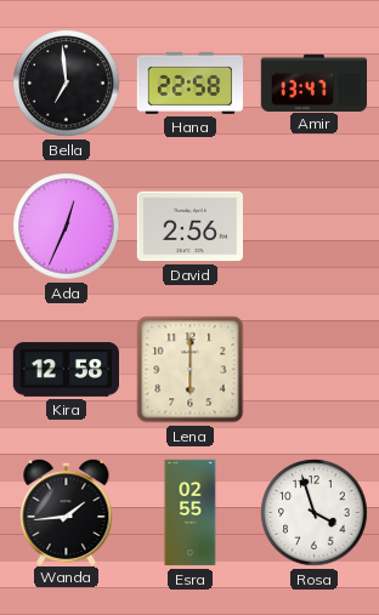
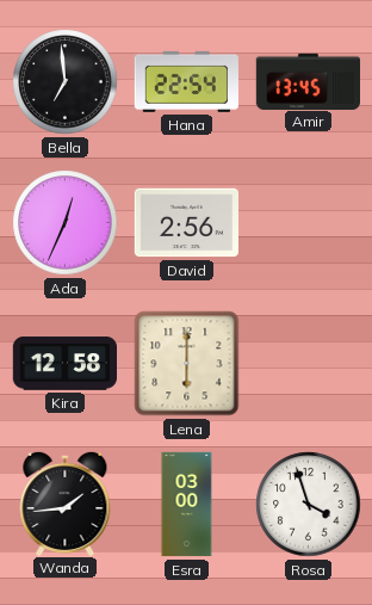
Hana: 22:58 -> 22:54
Amir: 13:47 -> 13:45
Esra: 02:55 -> 03:00
